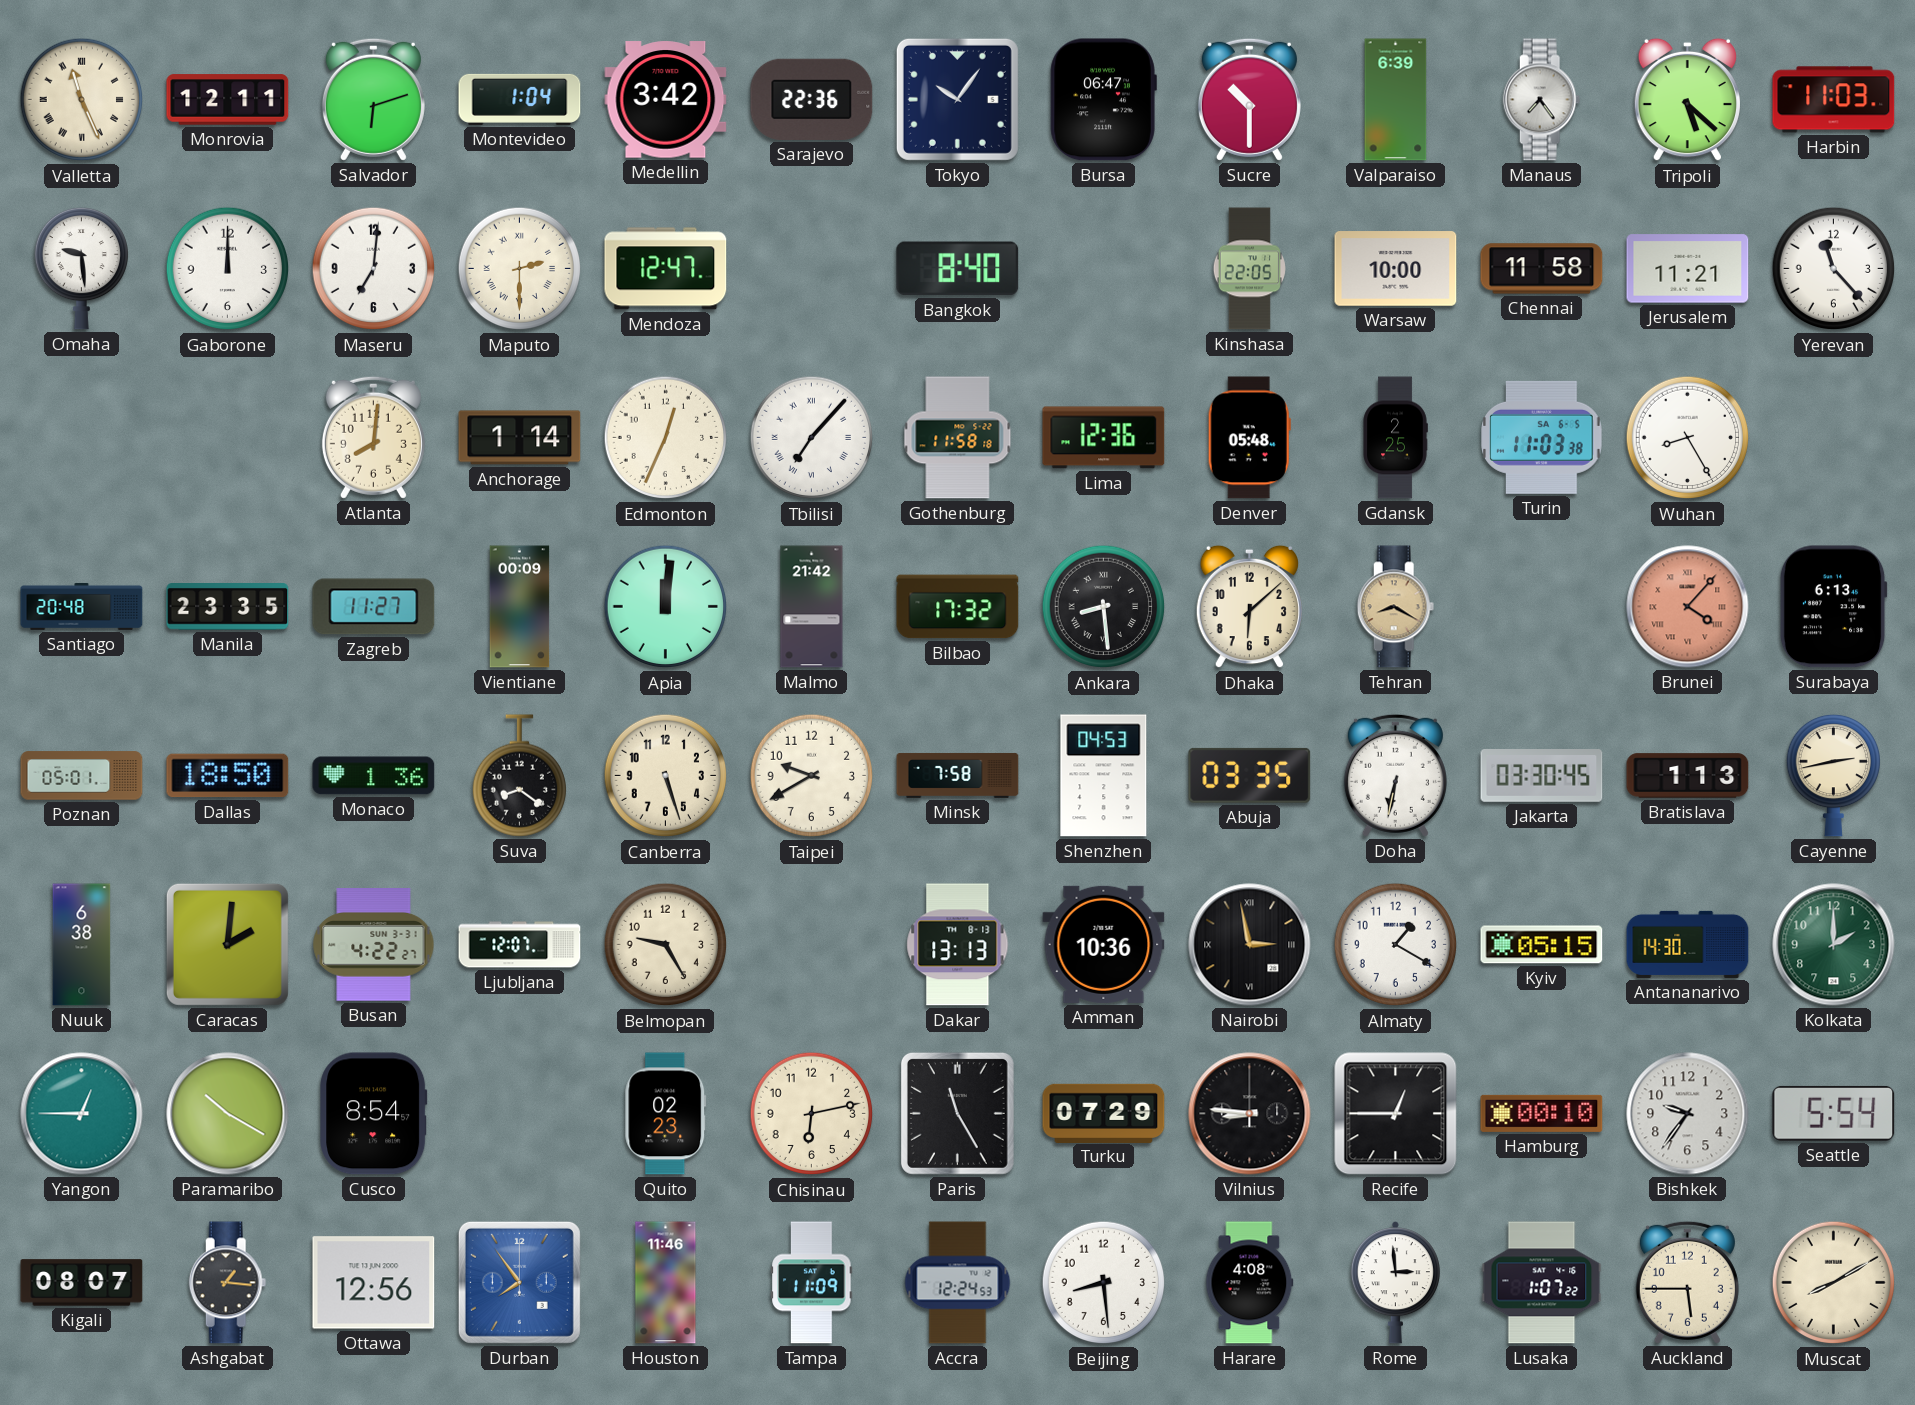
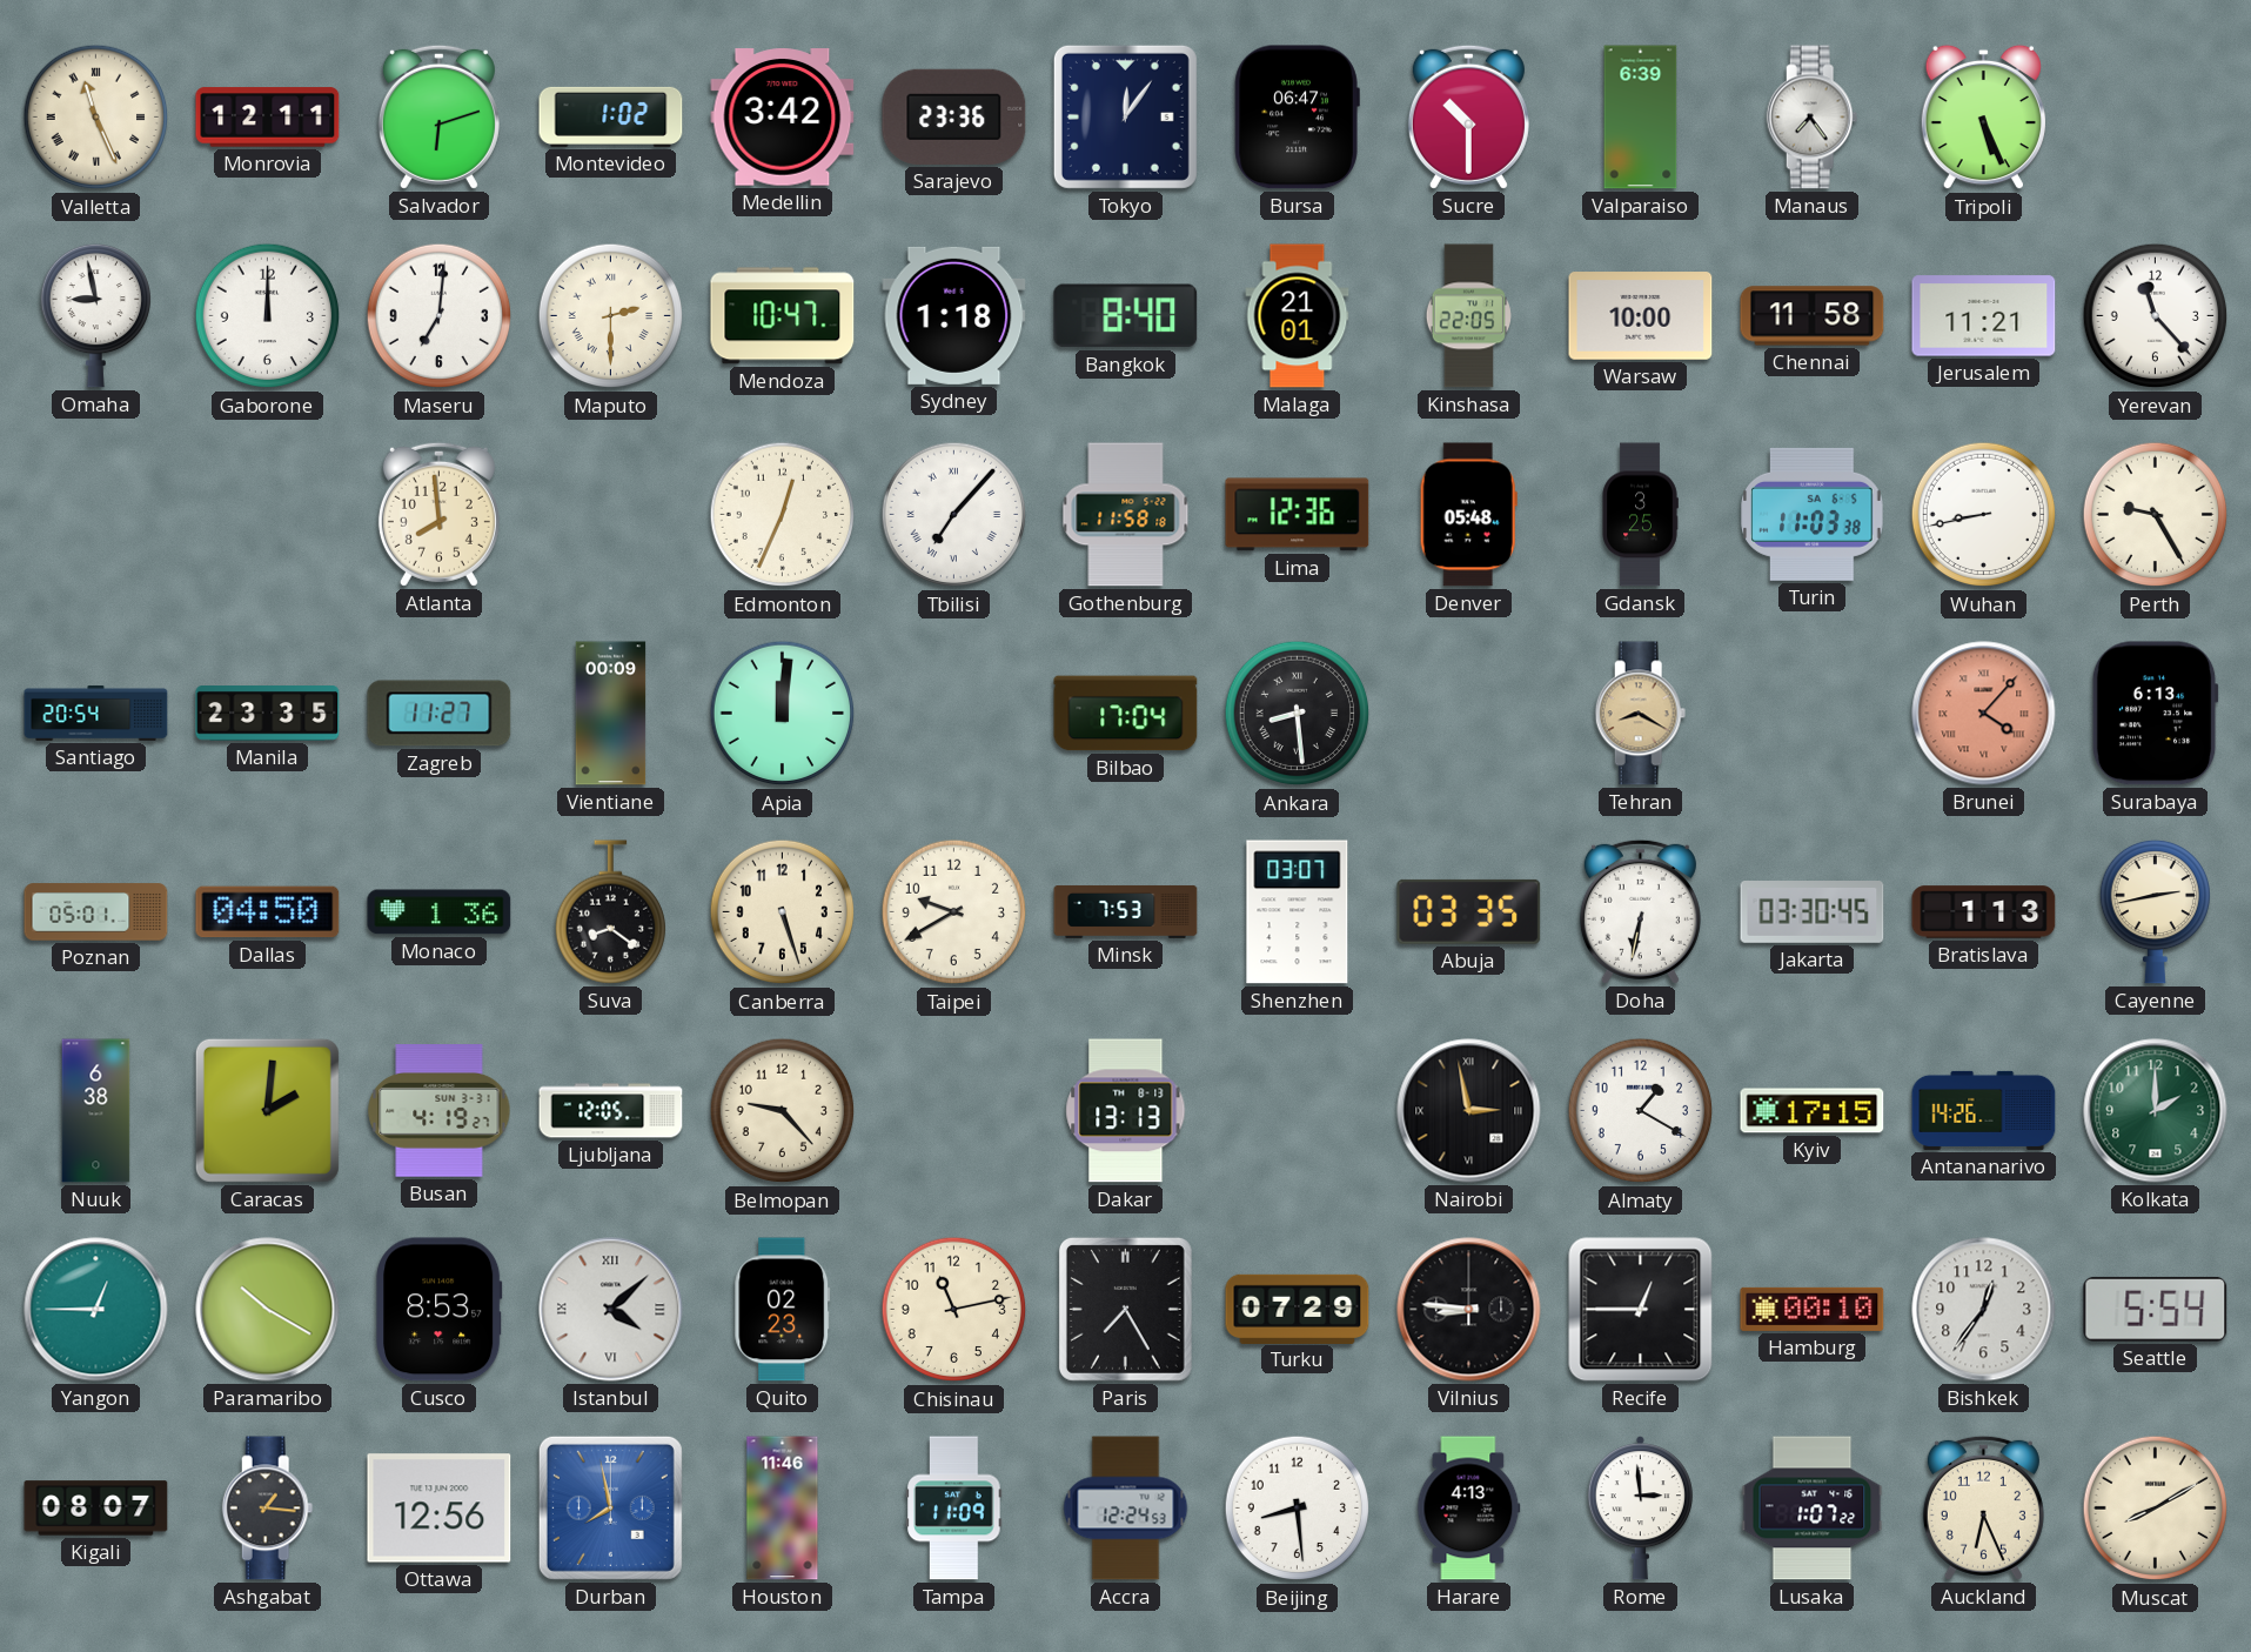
Montevideo: 1:04 -> 1:02
Sarajevo: 22:36 -> 23:36
Tokyo: 10:06 -> 12:06
Tripoli: 5:22 -> 5:26
Harbin: 11:03 -> none
Omaha: 9:29 -> 8:58
Mendoza: 12:47 -> 10:47
Sydney: none -> 1:18
Malaga: none -> 21:01
Atlanta: 8:01 -> 7:59
Anchorage: 1:14 -> none
Gdansk: 2:25 -> 3:25
Wuhan: 8:25 -> 8:43
Perth: none -> 9:25
Santiago: 20:48 -> 20:54
Malmo: 21:42 -> none
Bilbao: 17:32 -> 17:04
Dhaka: 6:08 -> none
Dallas: 18:50 -> 04:50
Minsk: 7:58 -> 7:53
Shenzhen: 04:53 -> 03:07
Busan: 4:22 -> 4:19
Ljubljana: 12:07 -> 12:05
Belmopan: 9:25 -> 9:23
Amman: 10:36 -> none
Kyiv: 05:15 -> 17:15
Antananarivo: 14:30 -> 14:26
Cusco: 8:54 -> 8:53
Istanbul: none -> 4:08
Chisinau: 6:13 -> 11:13
Paris: 11:25 -> 7:25
Bishkek: 9:36 -> 12:36
Durban: 7:54 -> 7:58
Harare: 4:08 -> 4:13
Auckland: 5:45 -> 6:26
